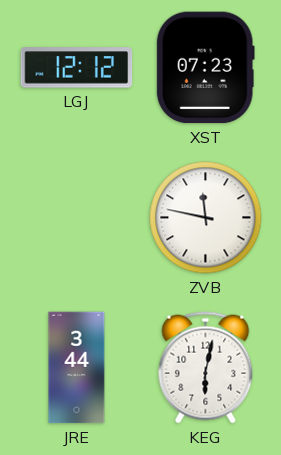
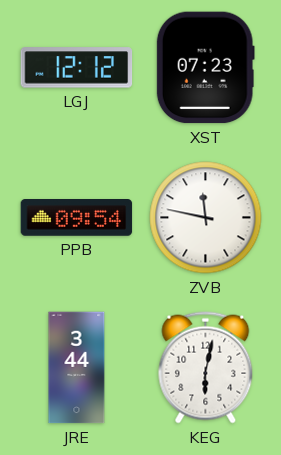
PPB: none -> 09:54
